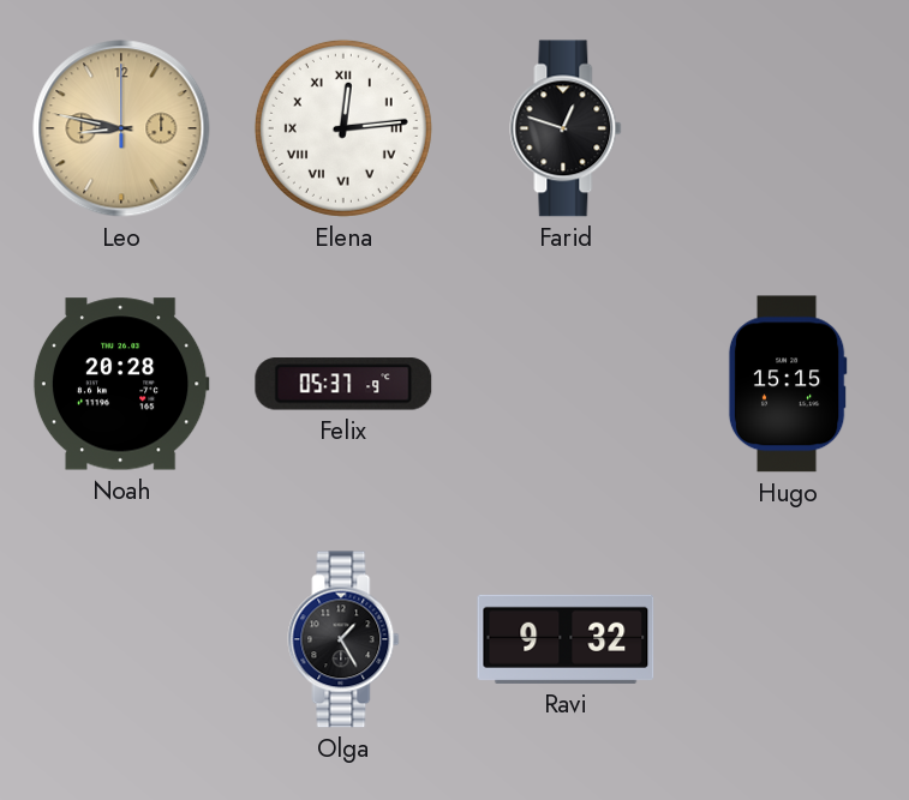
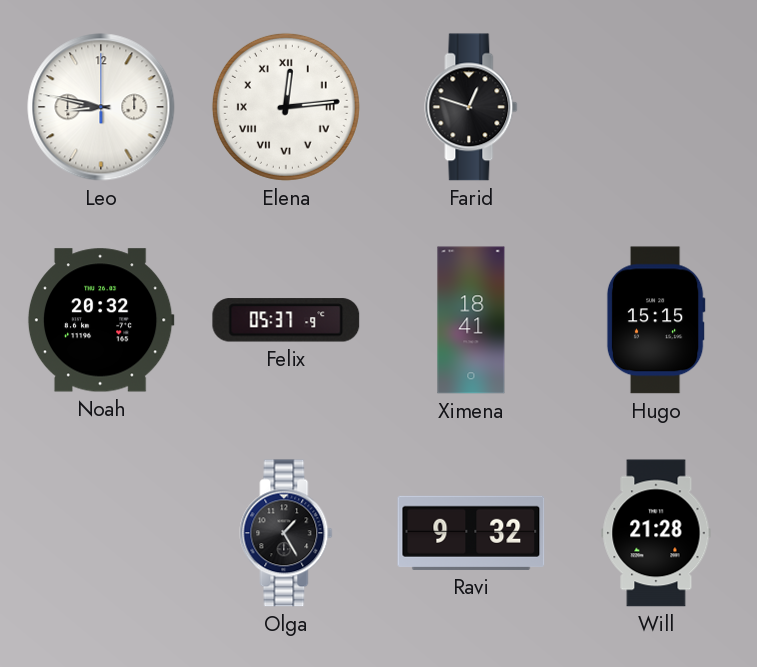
Leo dial: champagne -> white
Noah: 20:28 -> 20:32
Ximena: none -> 18:41
Will: none -> 21:28
